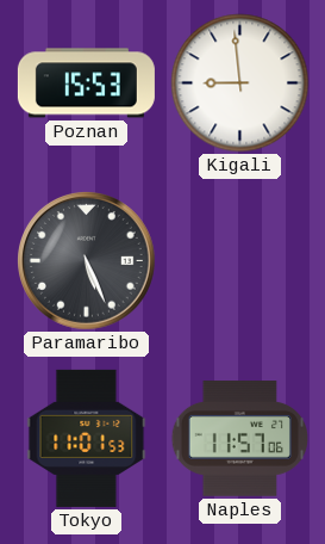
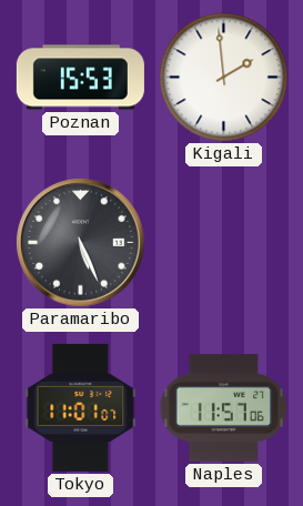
Kigali: 8:59 -> 1:59
Tokyo: 11:01:53 -> 11:01:07
